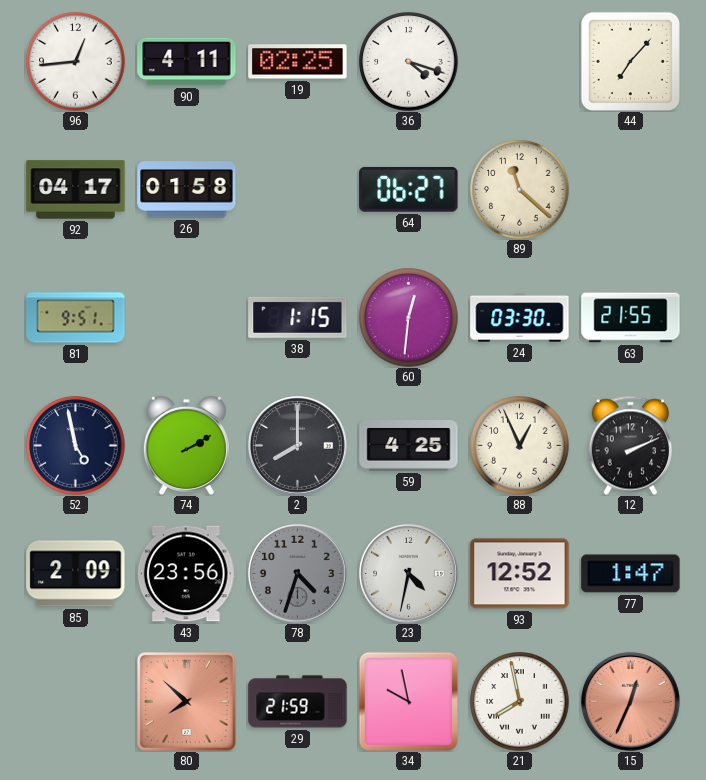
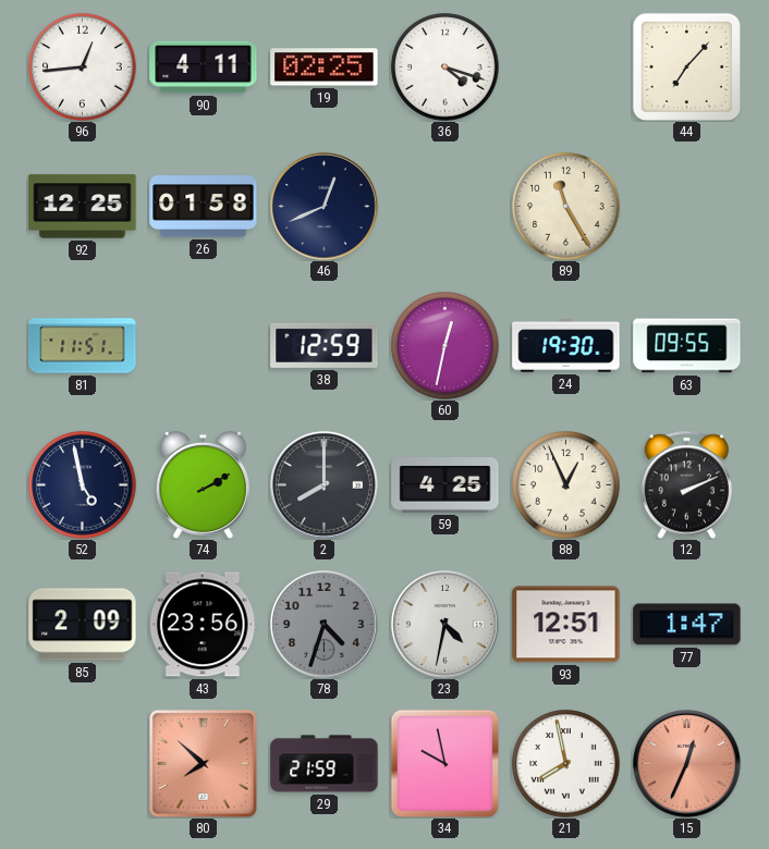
92: 04:17 -> 12:25
46: none -> 12:41
64: 06:27 -> none
89: 11:22 -> 11:25
81: 9:51 -> 11:51
38: 1:15 -> 12:59
60: 12:31 -> 12:32
24: 03:30 -> 19:30
63: 21:55 -> 09:55
93: 12:52 -> 12:51
